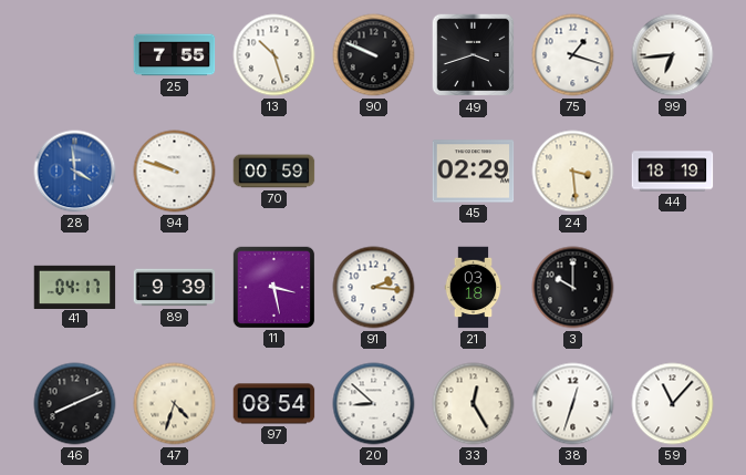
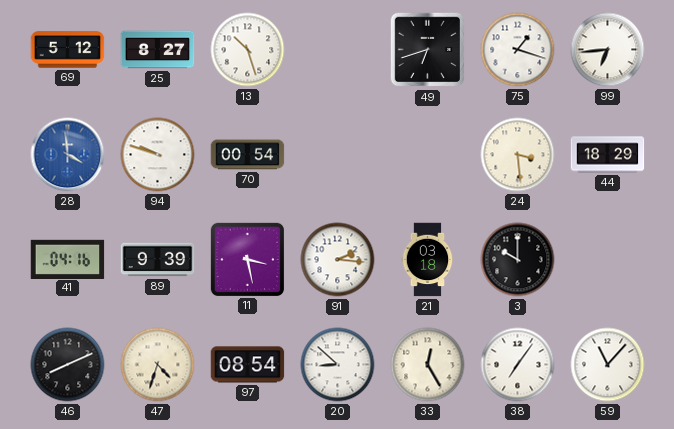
69: none -> 5:12
25: 7:55 -> 8:27
90: 9:49 -> none
49: 3:42 -> 6:42
70: 00:59 -> 00:54
45: 02:29 -> none
44: 18:19 -> 18:29
41: 04:17 -> 04:16
38: 12:33 -> 7:06
